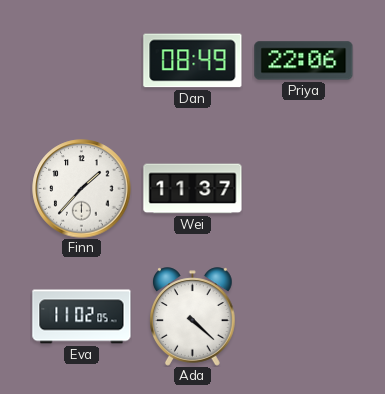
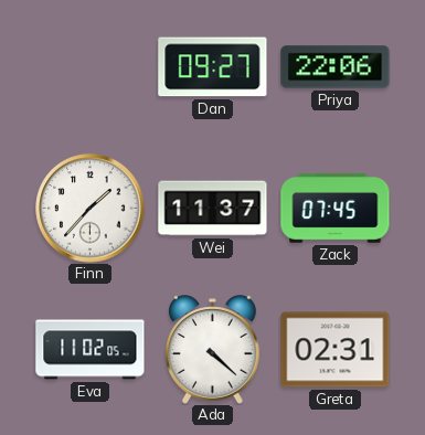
Dan: 08:49 -> 09:27
Zack: none -> 07:45
Greta: none -> 02:31
